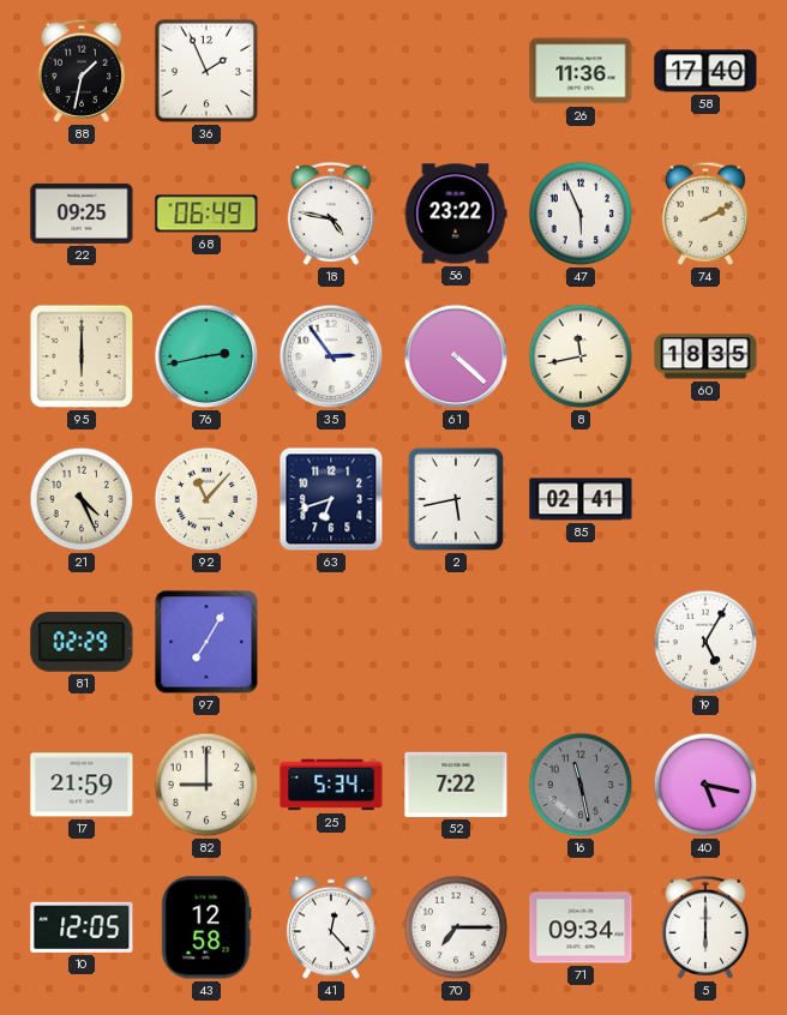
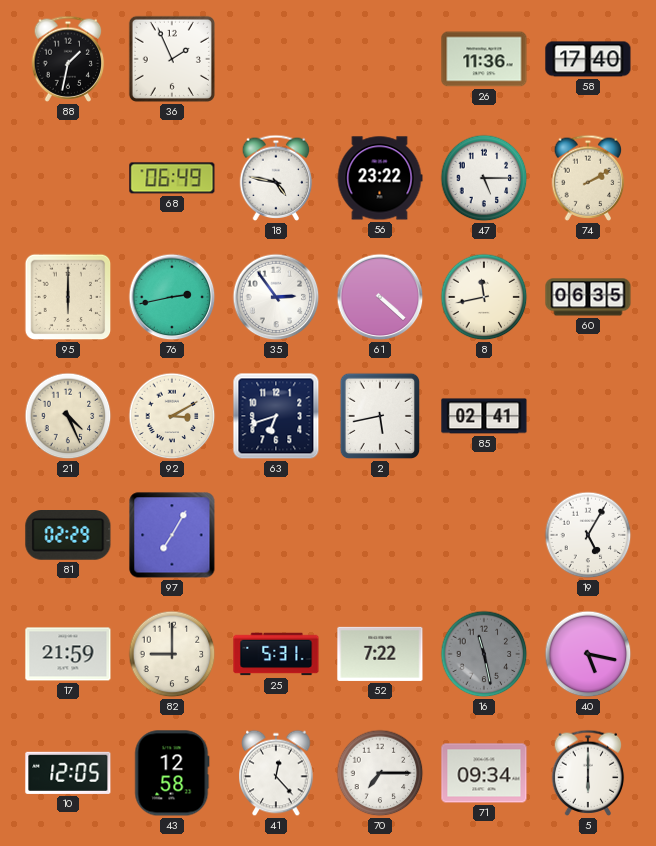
22: 09:25 -> none
47: 5:56 -> 5:15
60: 18:35 -> 06:35
92: 11:07 -> 3:10
25: 5:34 -> 5:31
